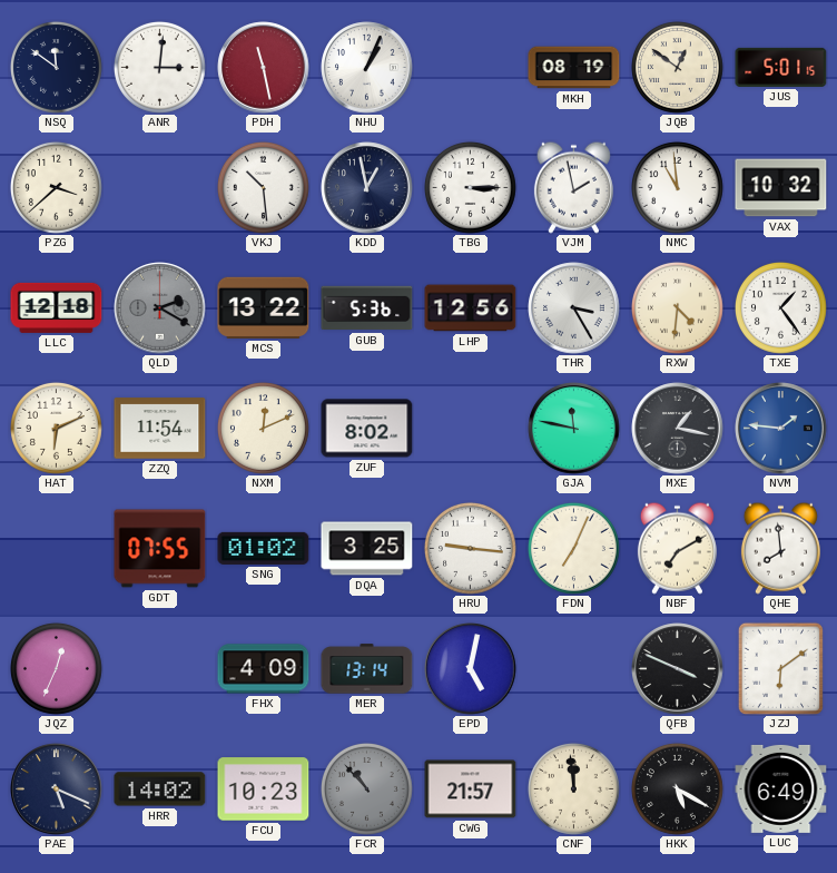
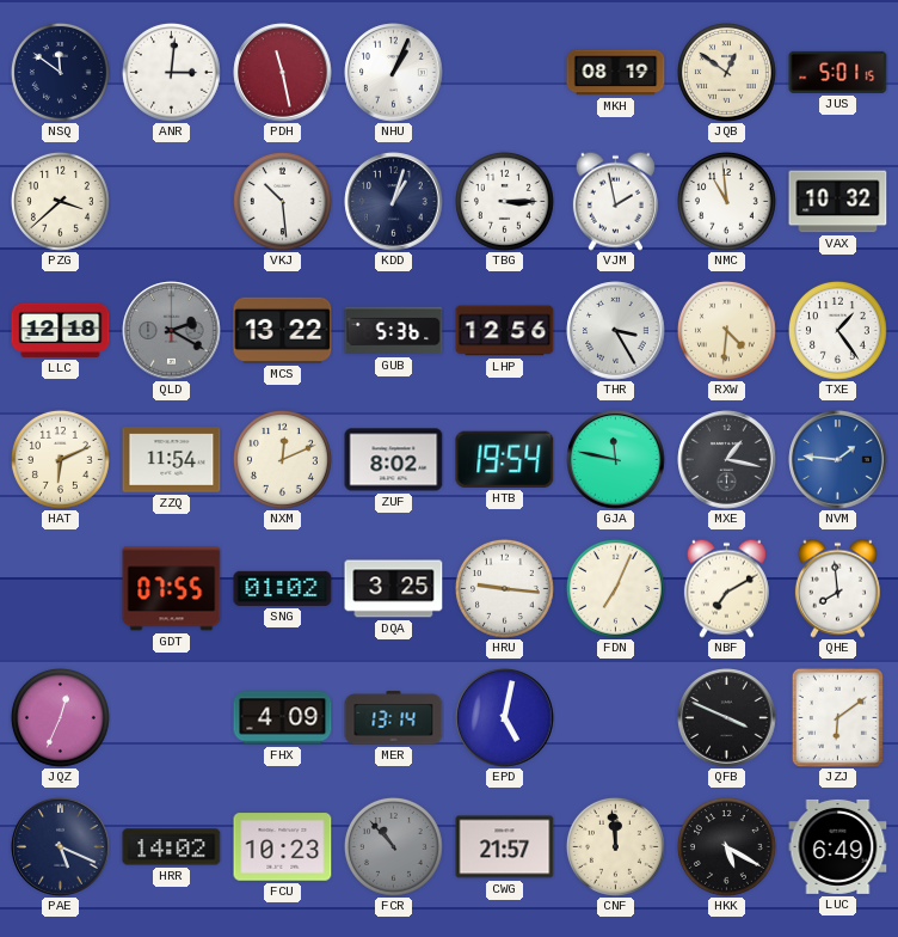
KDD: 12:58 -> 1:03
HTB: none -> 19:54
